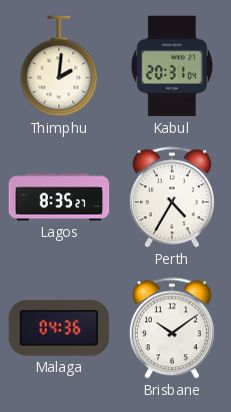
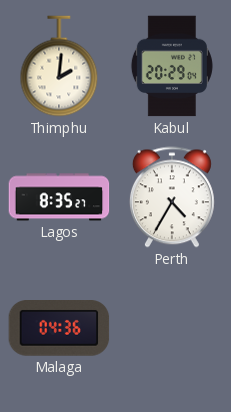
Kabul: 20:31 -> 20:29
Brisbane: 10:09 -> none
